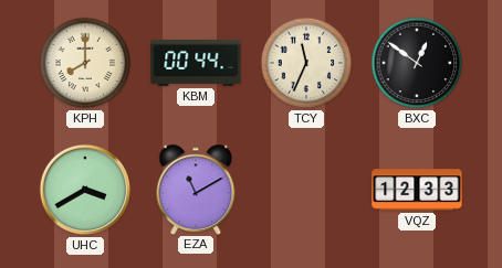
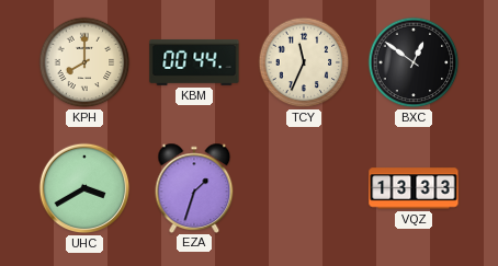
EZA: 11:10 -> 1:33
VQZ: 12:33 -> 13:33
